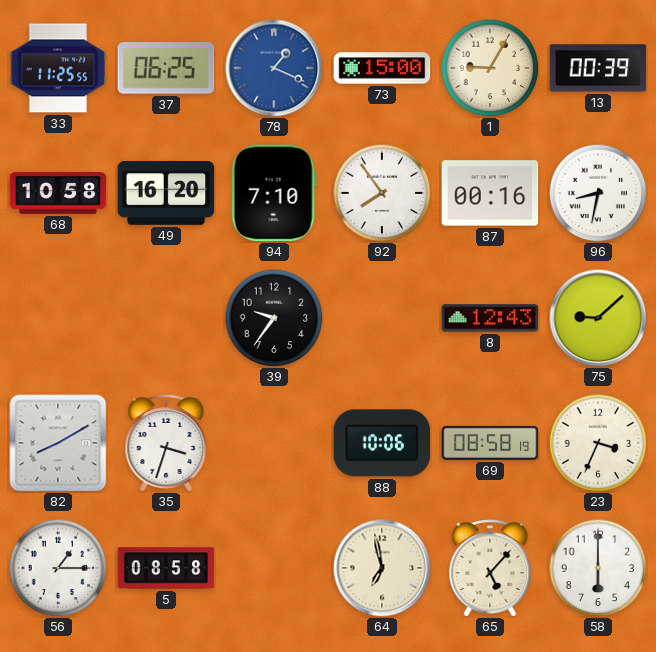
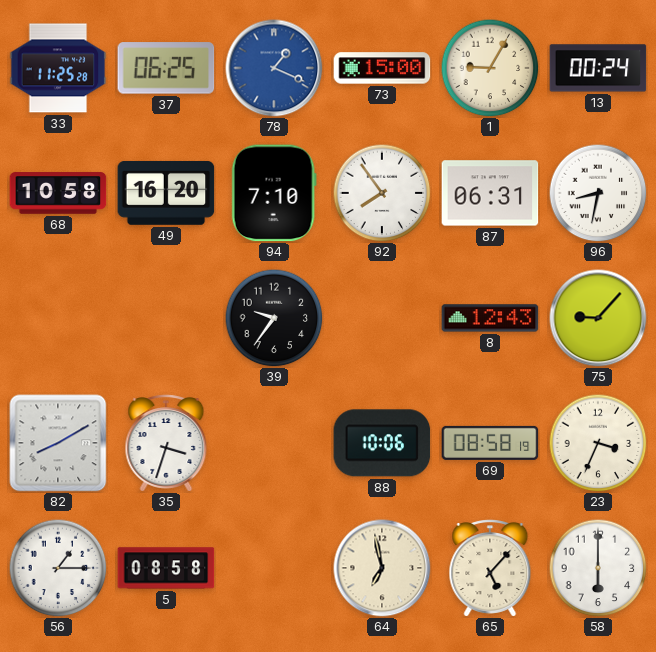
33: 11:25:55 -> 11:25:28
13: 00:39 -> 00:24
87: 00:16 -> 06:31
75: 9:08 -> 9:07
